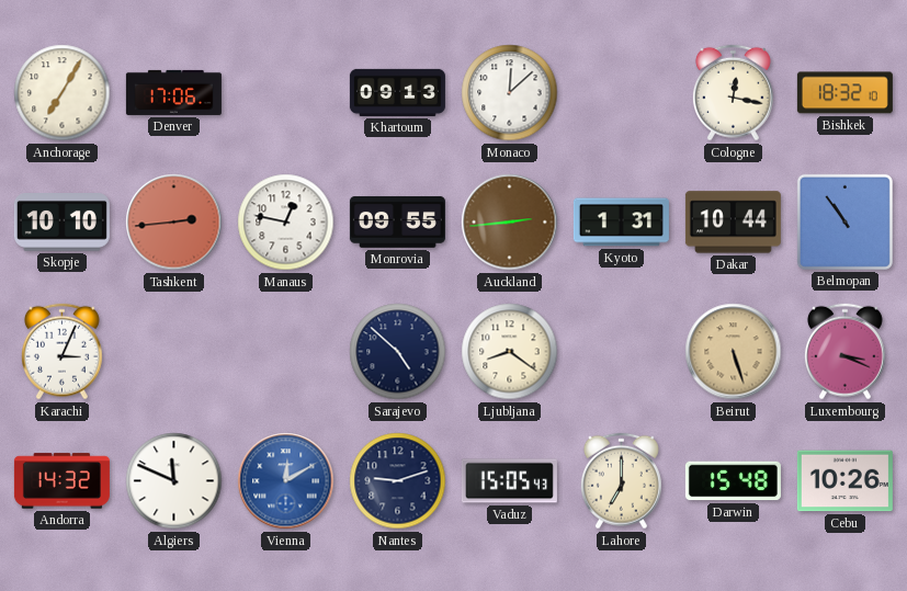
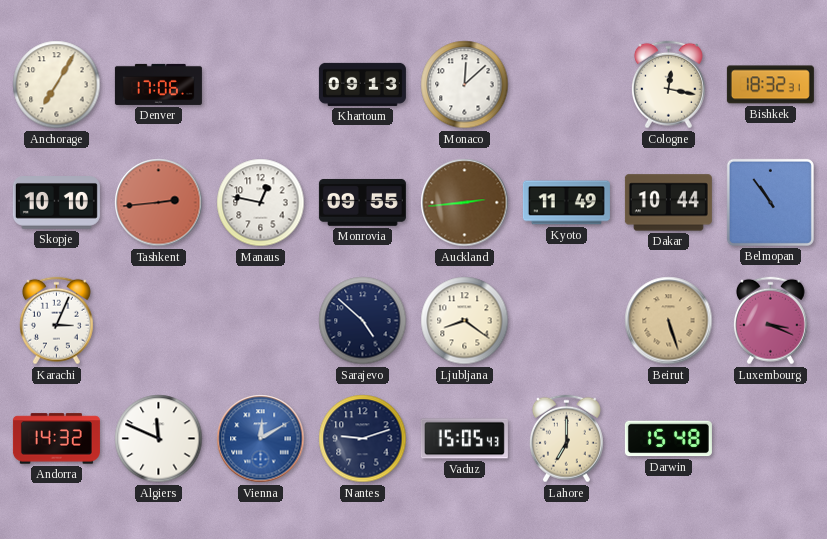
Bishkek: 18:32:10 -> 18:32:31
Kyoto: 1:31 -> 11:49
Cebu: 10:26 -> none
